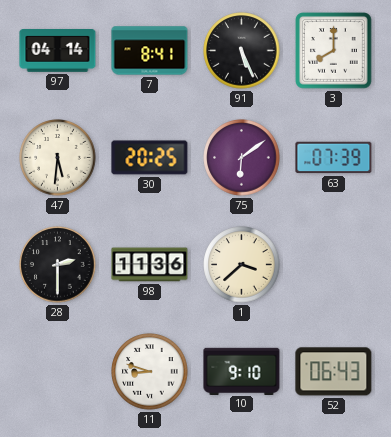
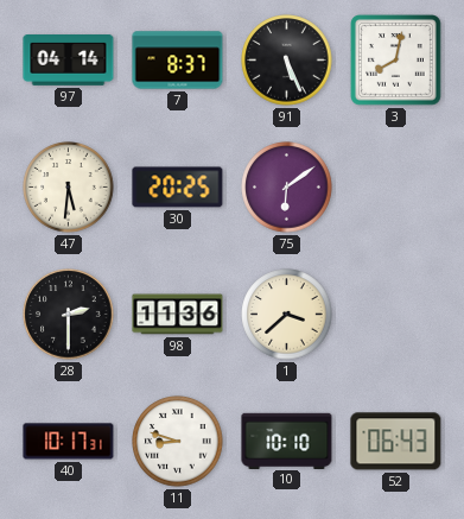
7: 8:41 -> 8:37
3: 8:00 -> 8:02
63: 07:39 -> none
40: none -> 10:17
10: 9:10 -> 10:10
